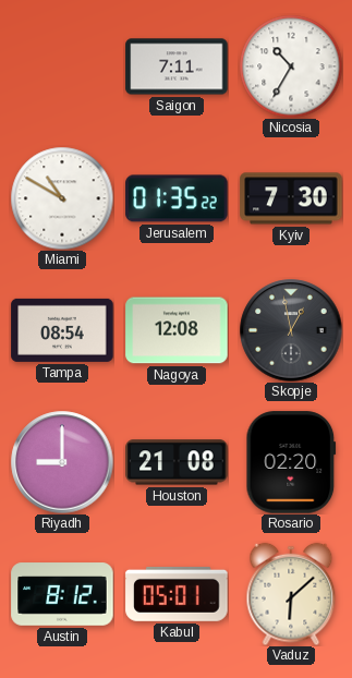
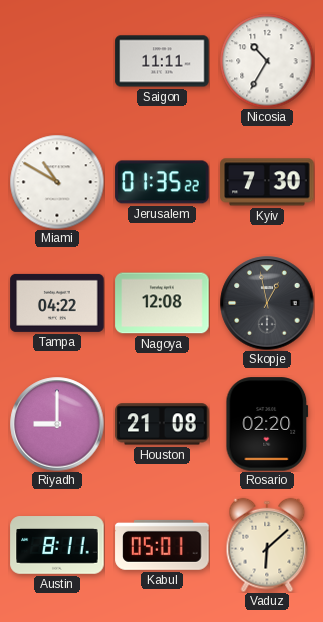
Saigon: 7:11 -> 11:11
Tampa: 08:54 -> 04:22
Austin: 8:12 -> 8:11
